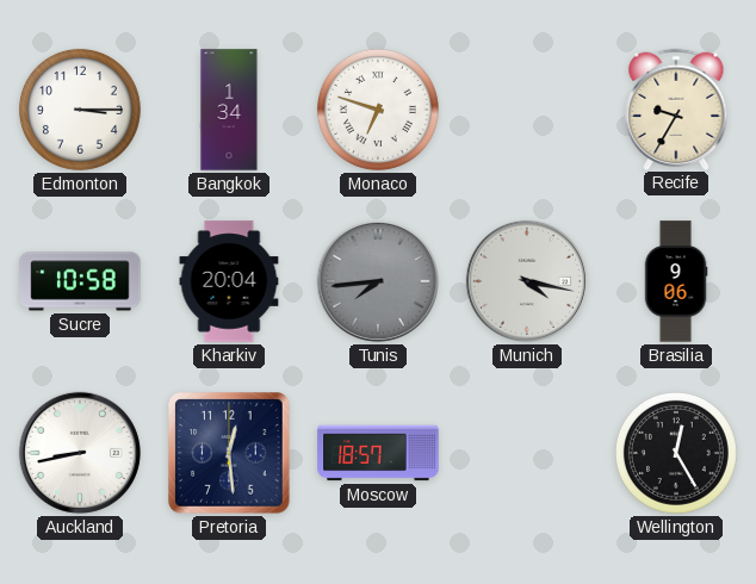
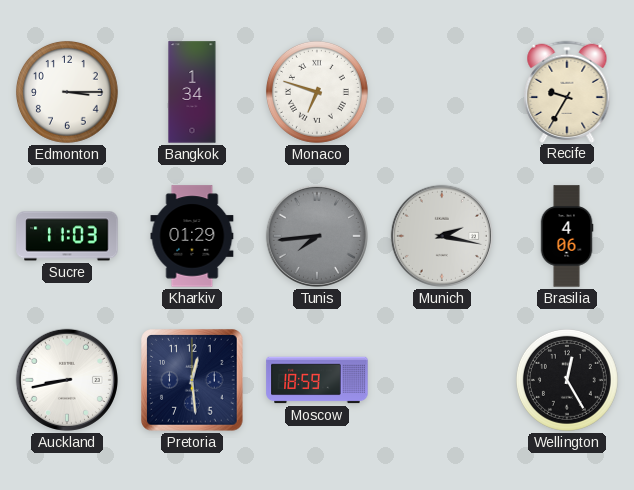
Sucre: 10:58 -> 11:03
Kharkiv: 20:04 -> 01:29
Munich: 4:17 -> 2:17
Brasilia: 9:06 -> 4:06
Moscow: 18:57 -> 18:59
